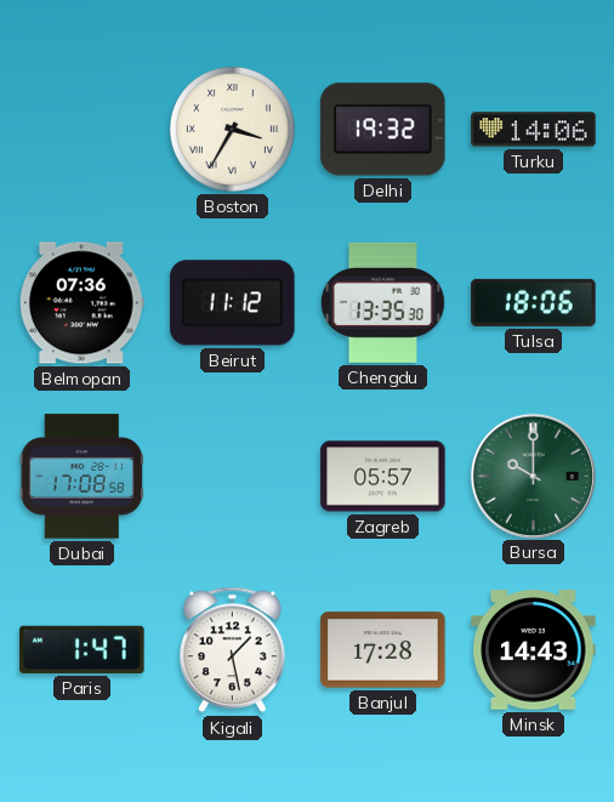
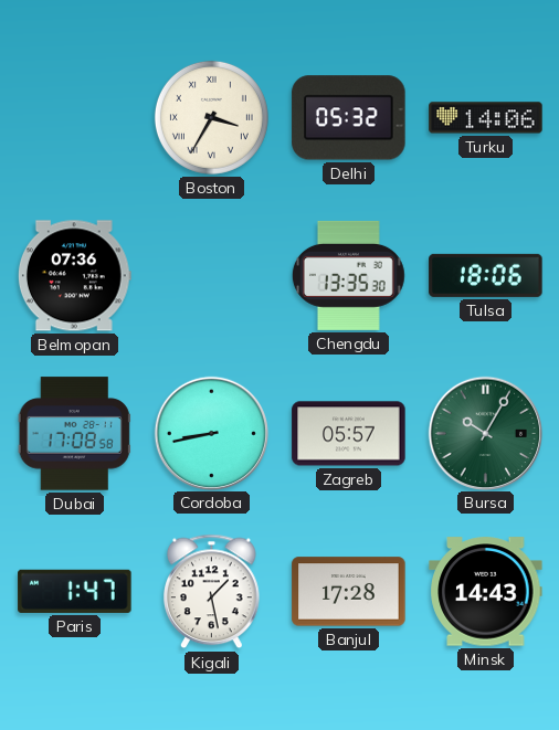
Delhi: 19:32 -> 05:32
Beirut: 11:12 -> none
Cordoba: none -> 8:43
Bursa: 10:00 -> 10:05
